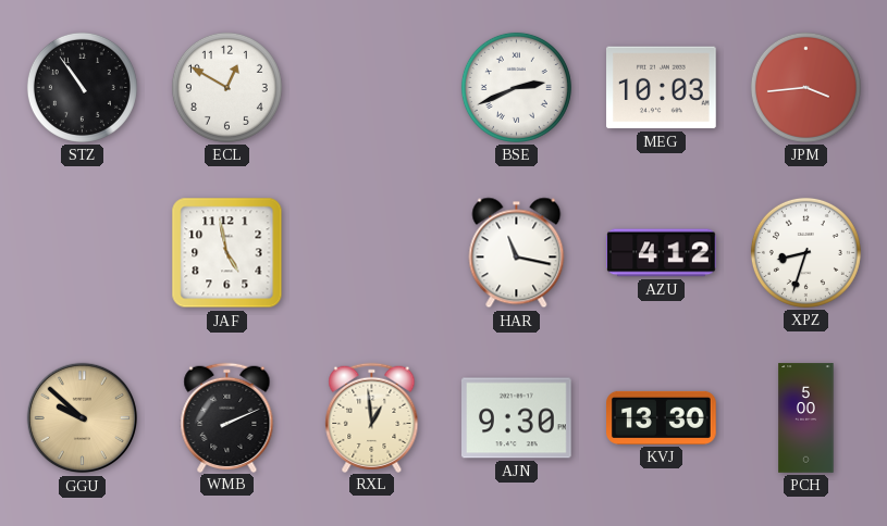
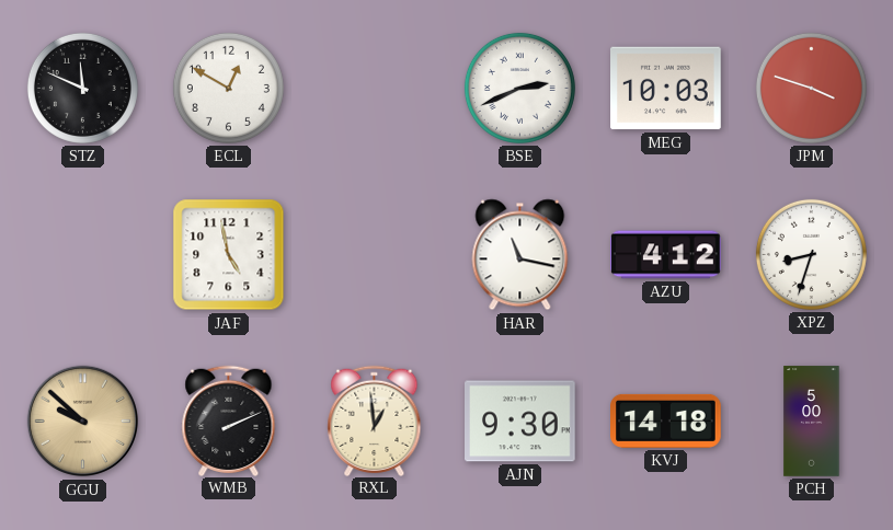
STZ: 10:54 -> 11:49
JPM: 3:44 -> 3:48
KVJ: 13:30 -> 14:18
